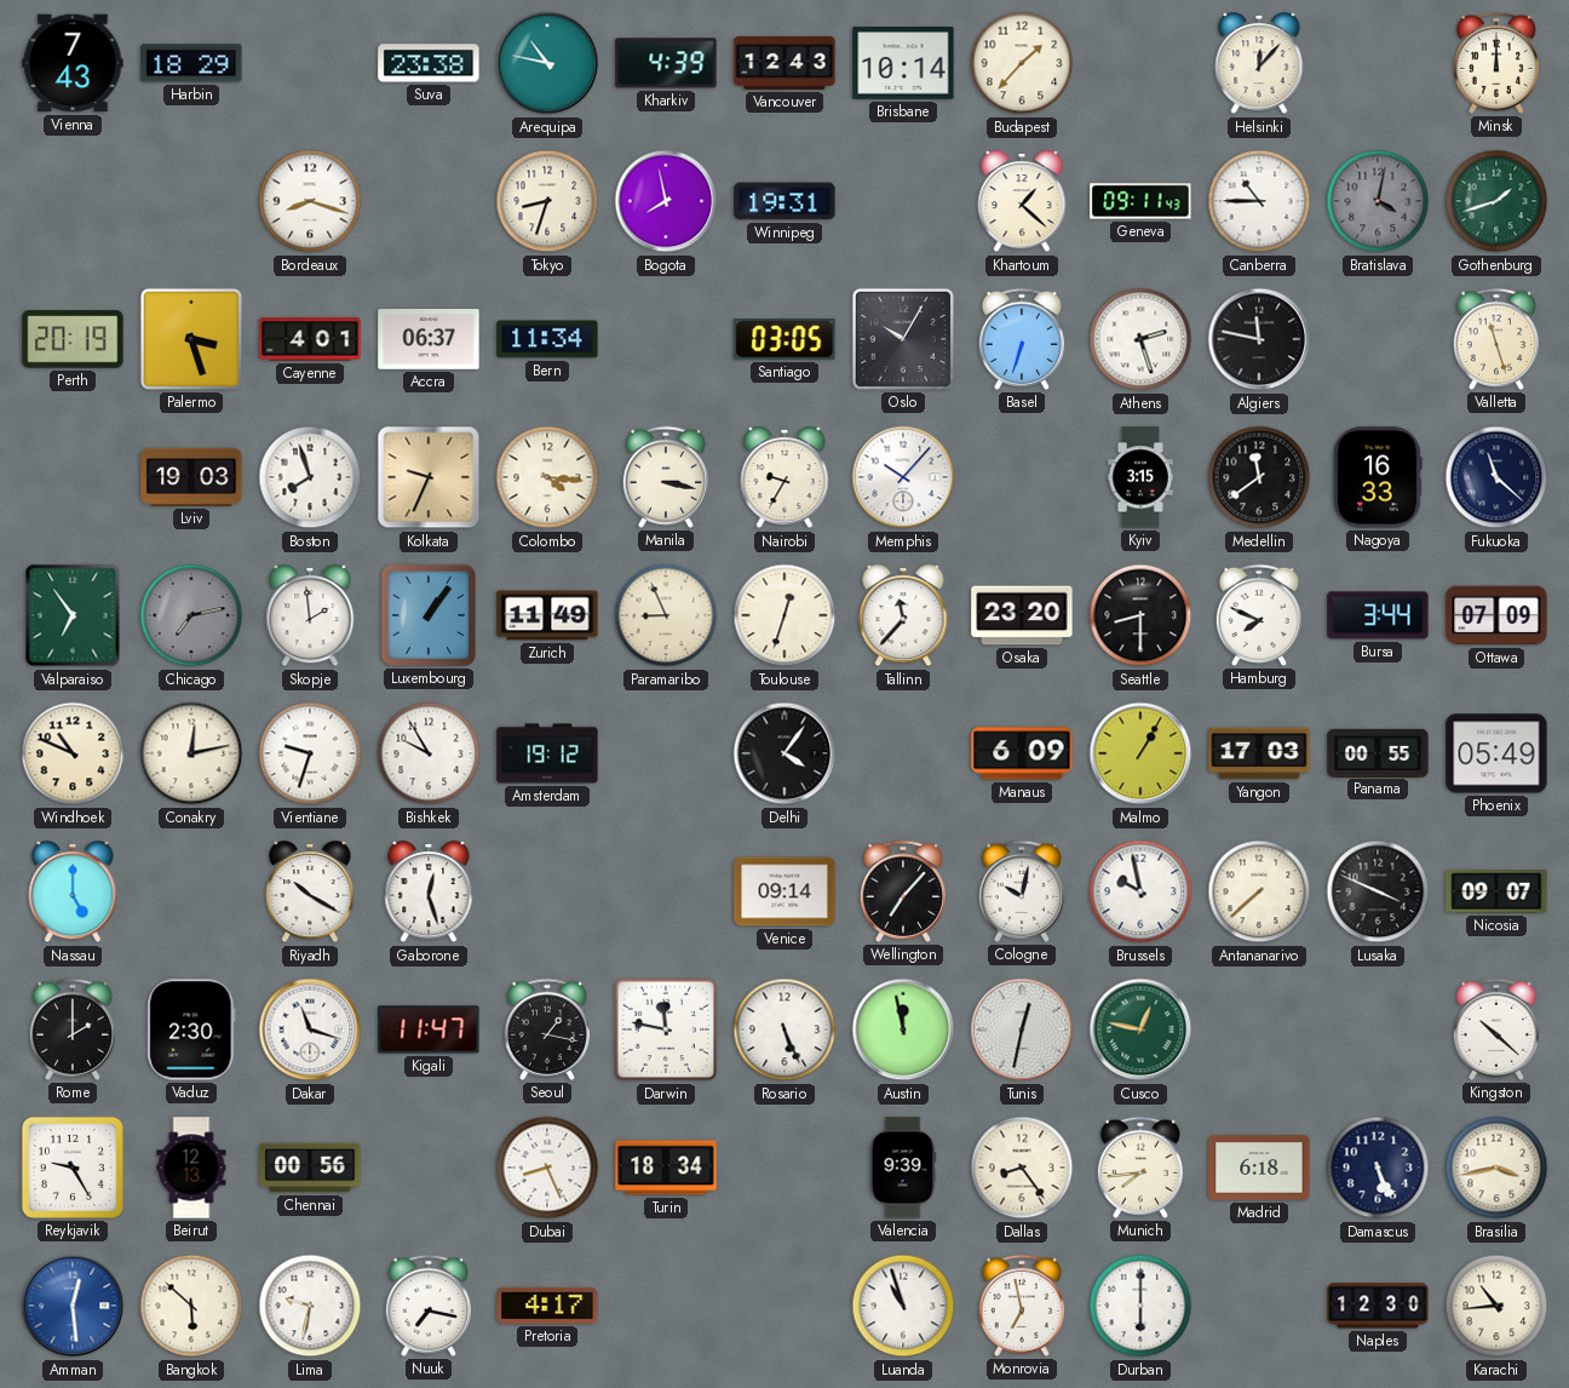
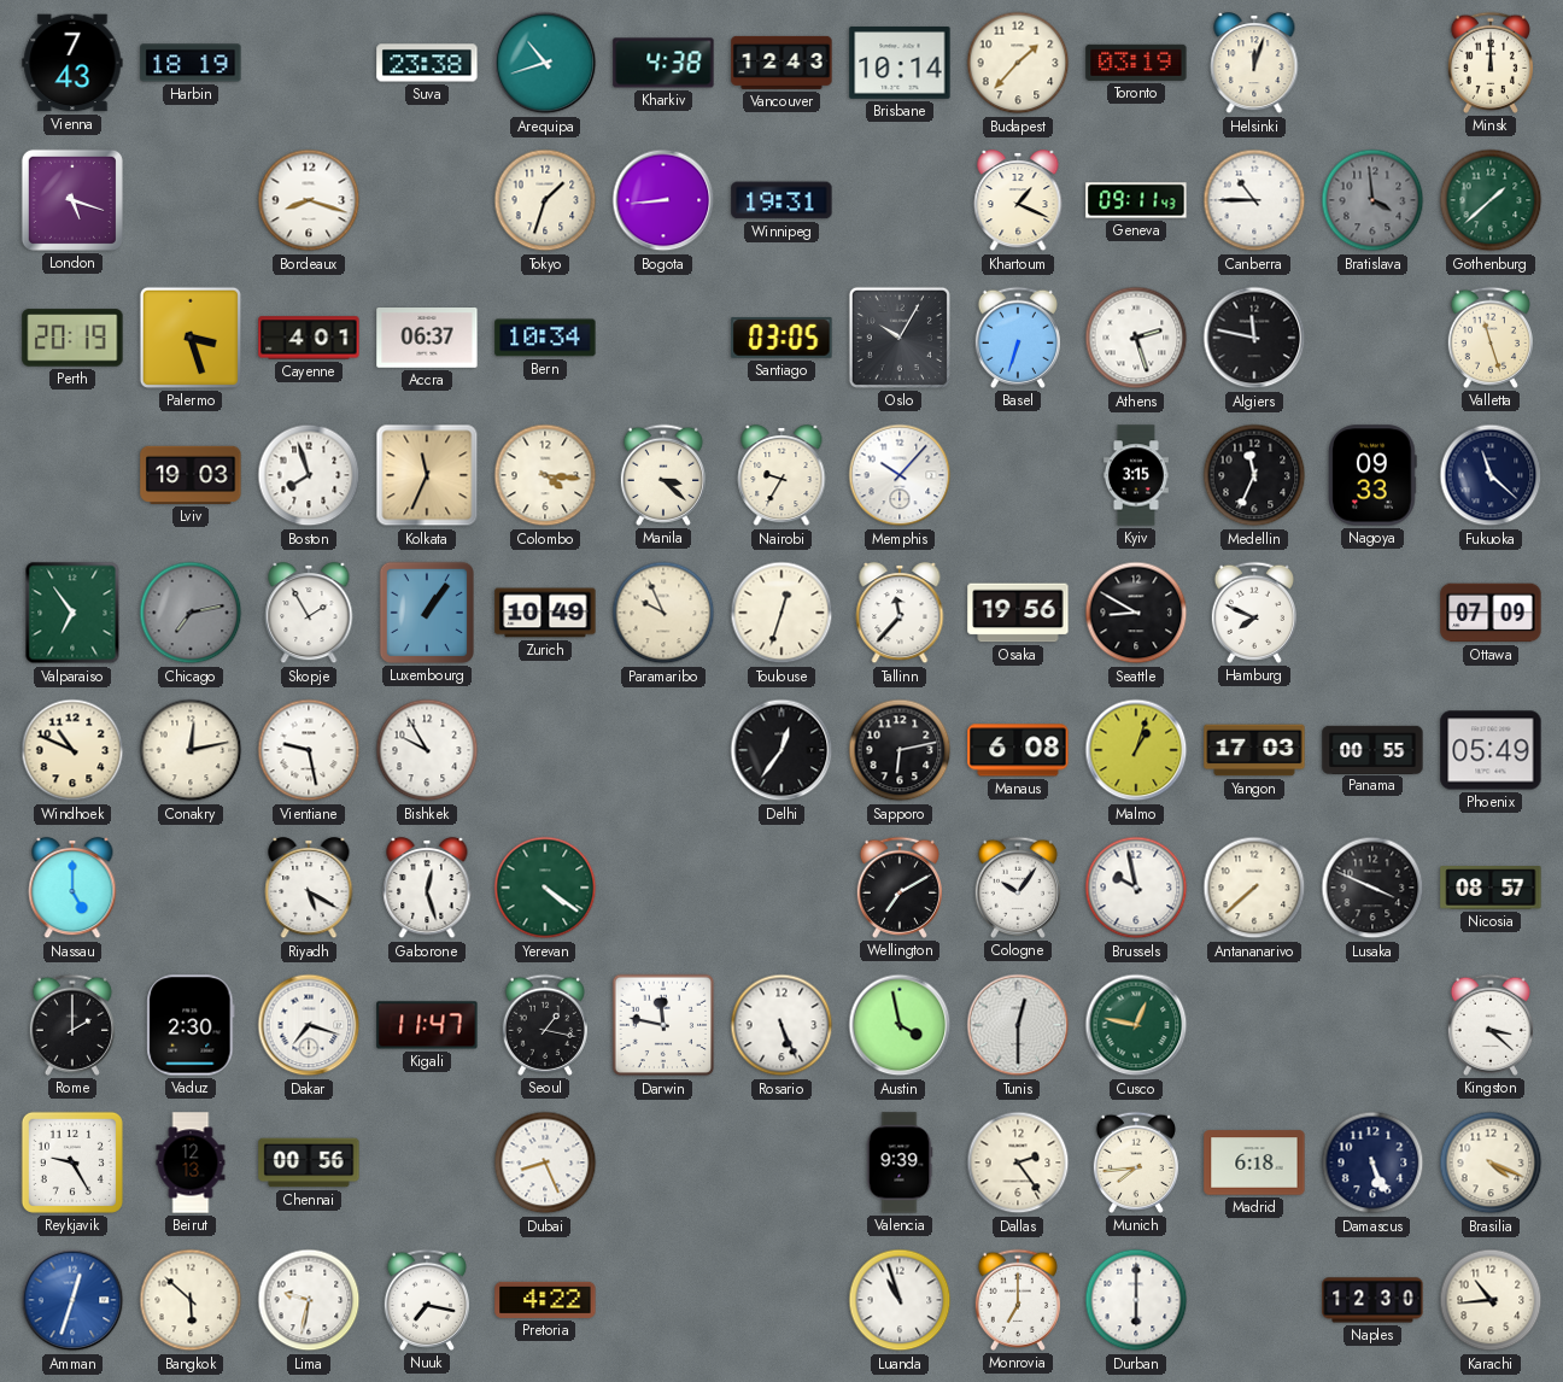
Harbin: 18:29 -> 18:19
Arequipa: 10:47 -> 10:42
Kharkiv: 4:39 -> 4:38
Toronto: none -> 03:19
Helsinki: 12:07 -> 12:03
London: none -> 5:18
Tokyo: 8:33 -> 1:33
Bogota: 7:58 -> 8:44
Khartoum: 1:22 -> 1:19
Bratislava: 4:02 -> 3:59
Gothenburg: 1:42 -> 1:38
Bern: 11:34 -> 10:34
Kolkata: 9:34 -> 11:34
Manila: 3:17 -> 3:22
Medellin: 11:39 -> 11:34
Nagoya: 16:33 -> 09:33
Skopje: 1:59 -> 1:55
Zurich: 11:49 -> 10:49
Paramaribo: 8:56 -> 9:56
Osaka: 23:20 -> 19:56
Seattle: 8:30 -> 8:50
Bursa: 3:44 -> none
Vientiane: 9:33 -> 9:28
Amsterdam: 19:12 -> none
Delhi: 4:06 -> 12:36
Sapporo: none -> 6:13
Manaus: 6:09 -> 6:08
Malmo: 1:05 -> 1:03
Riyadh: 10:20 -> 5:20
Yerevan: none -> 4:21
Venice: 09:14 -> none
Wellington: 7:07 -> 7:10
Cologne: 10:02 -> 10:06
Nicosia: 09:07 -> 08:57
Dakar: 11:18 -> 7:18
Austin: 11:58 -> 3:58
Tunis: 12:32 -> 12:30
Kingston: 10:22 -> 3:22
Turin: 18:34 -> none
Dallas: 8:24 -> 2:24
Brasilia: 3:43 -> 4:19
Amman: 12:29 -> 12:33
Pretoria: 4:17 -> 4:22
Monrovia: 6:58 -> 7:00
